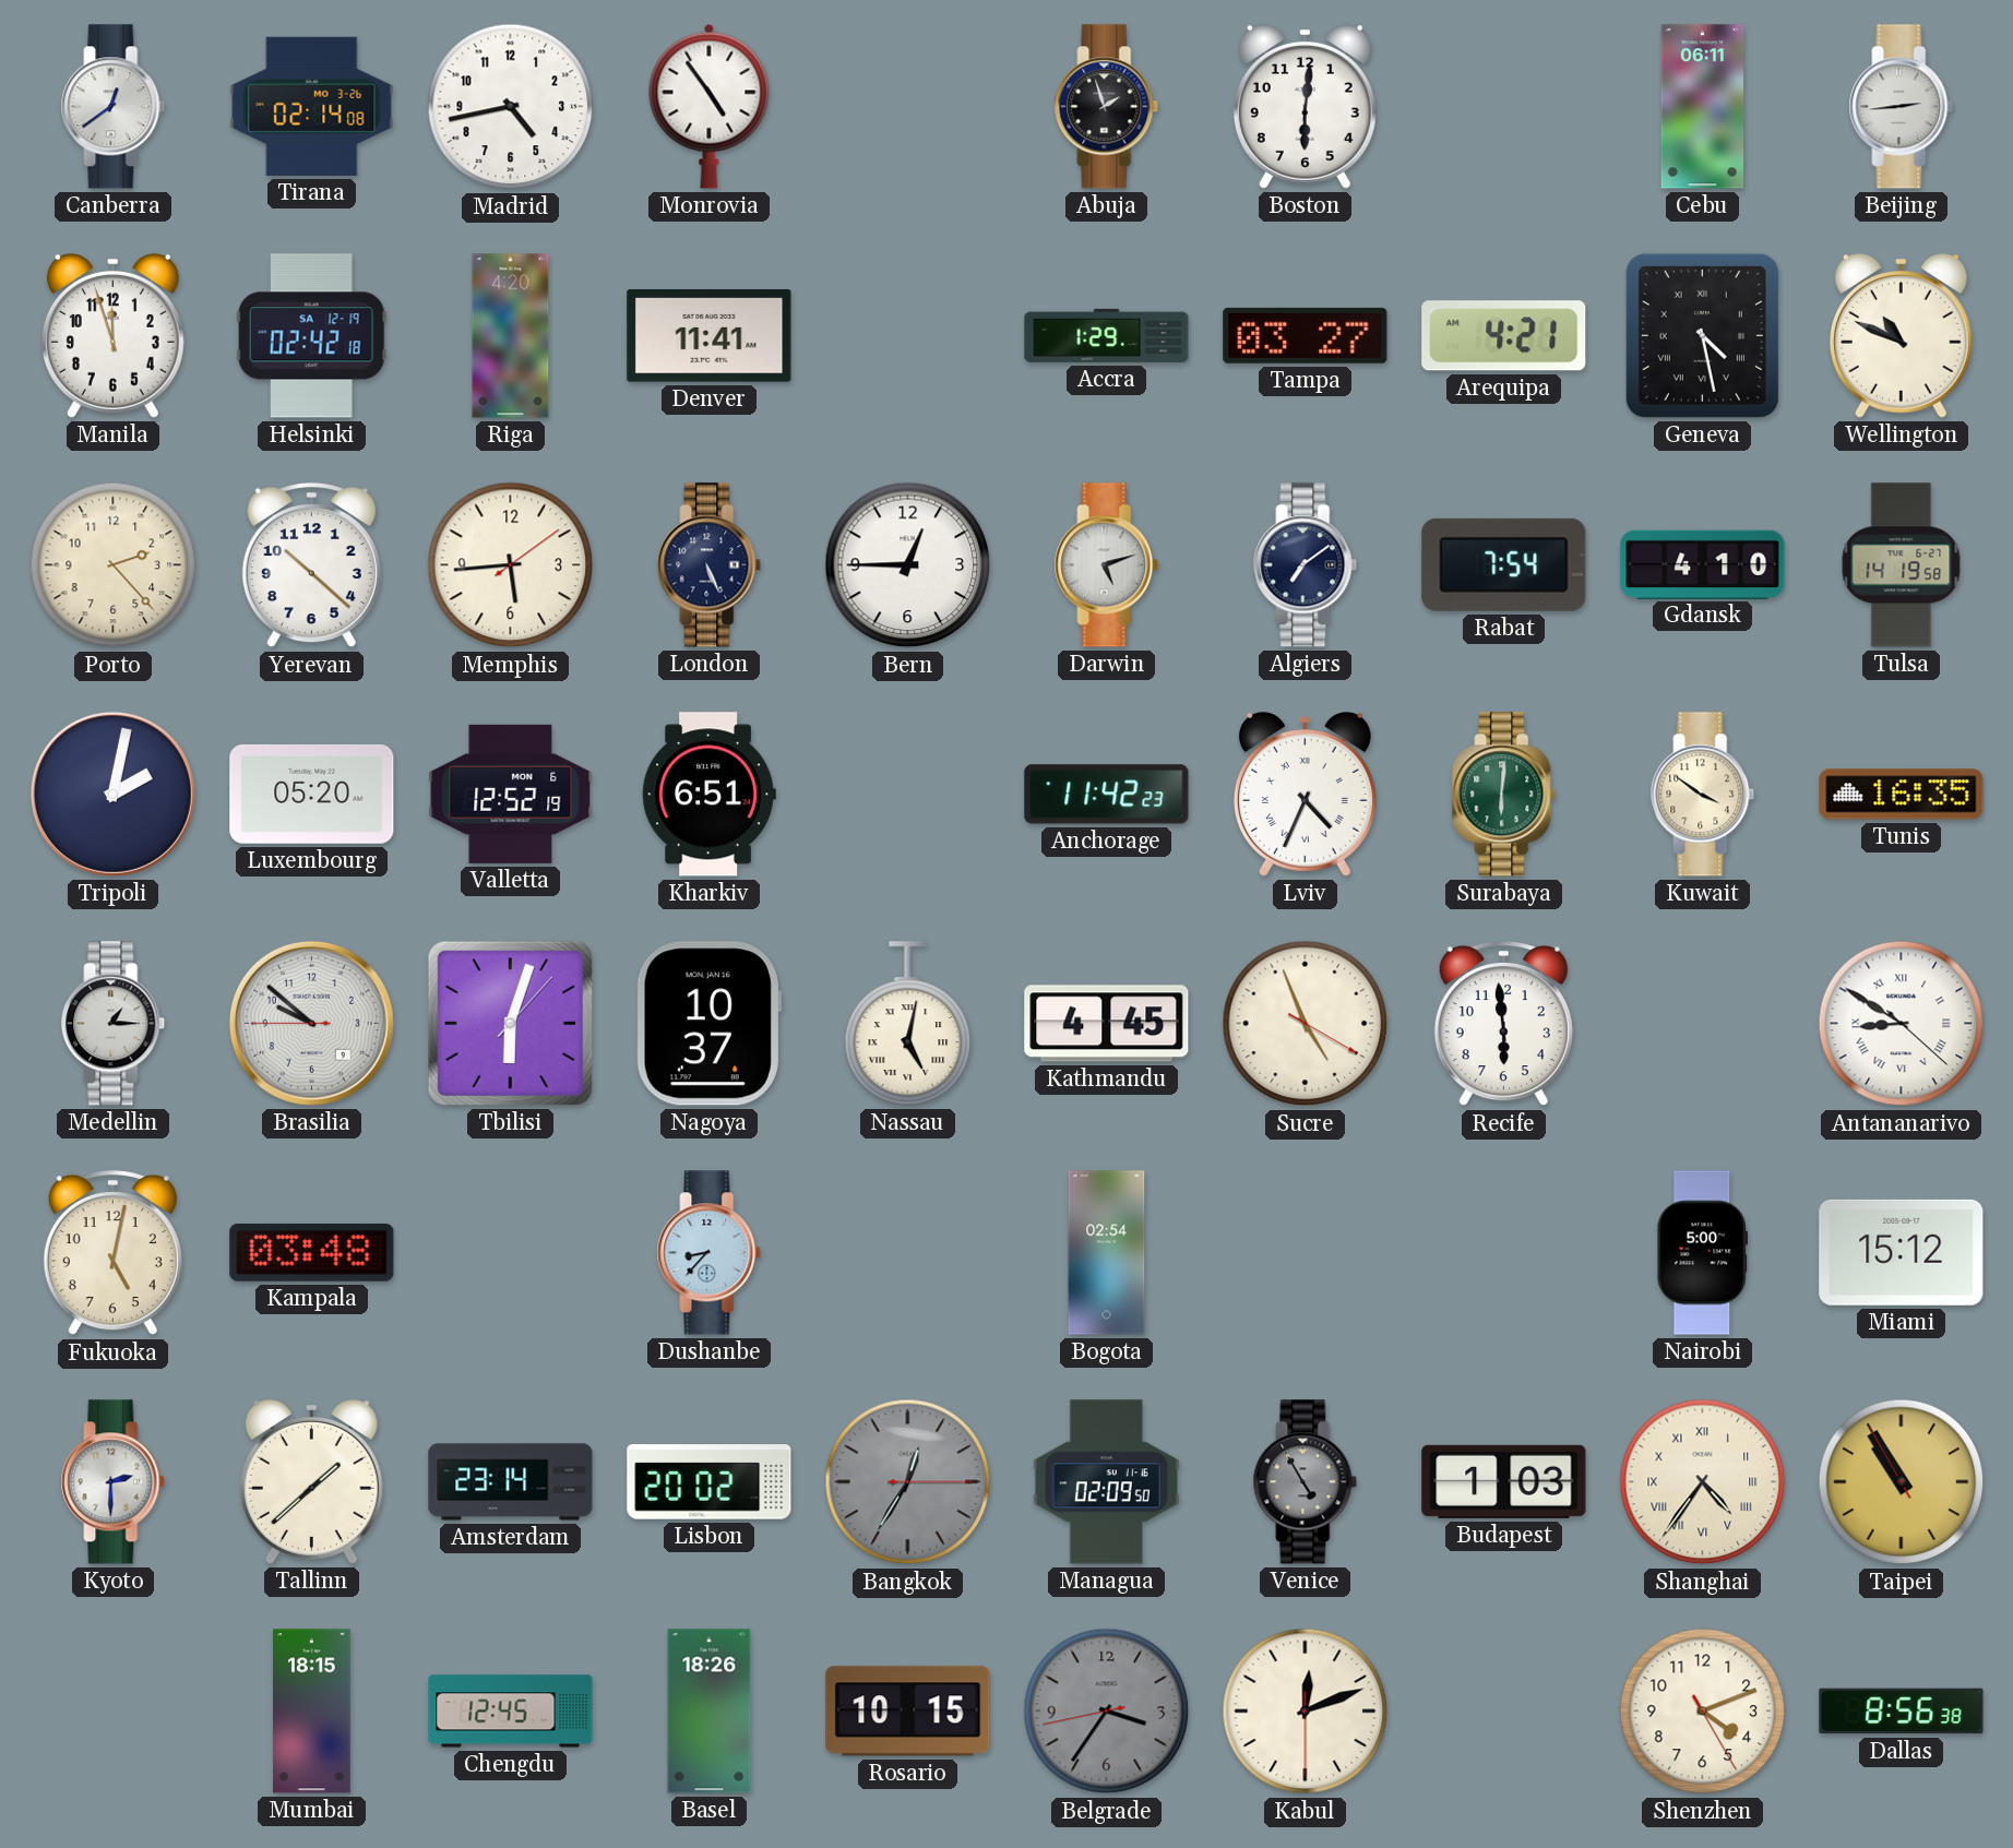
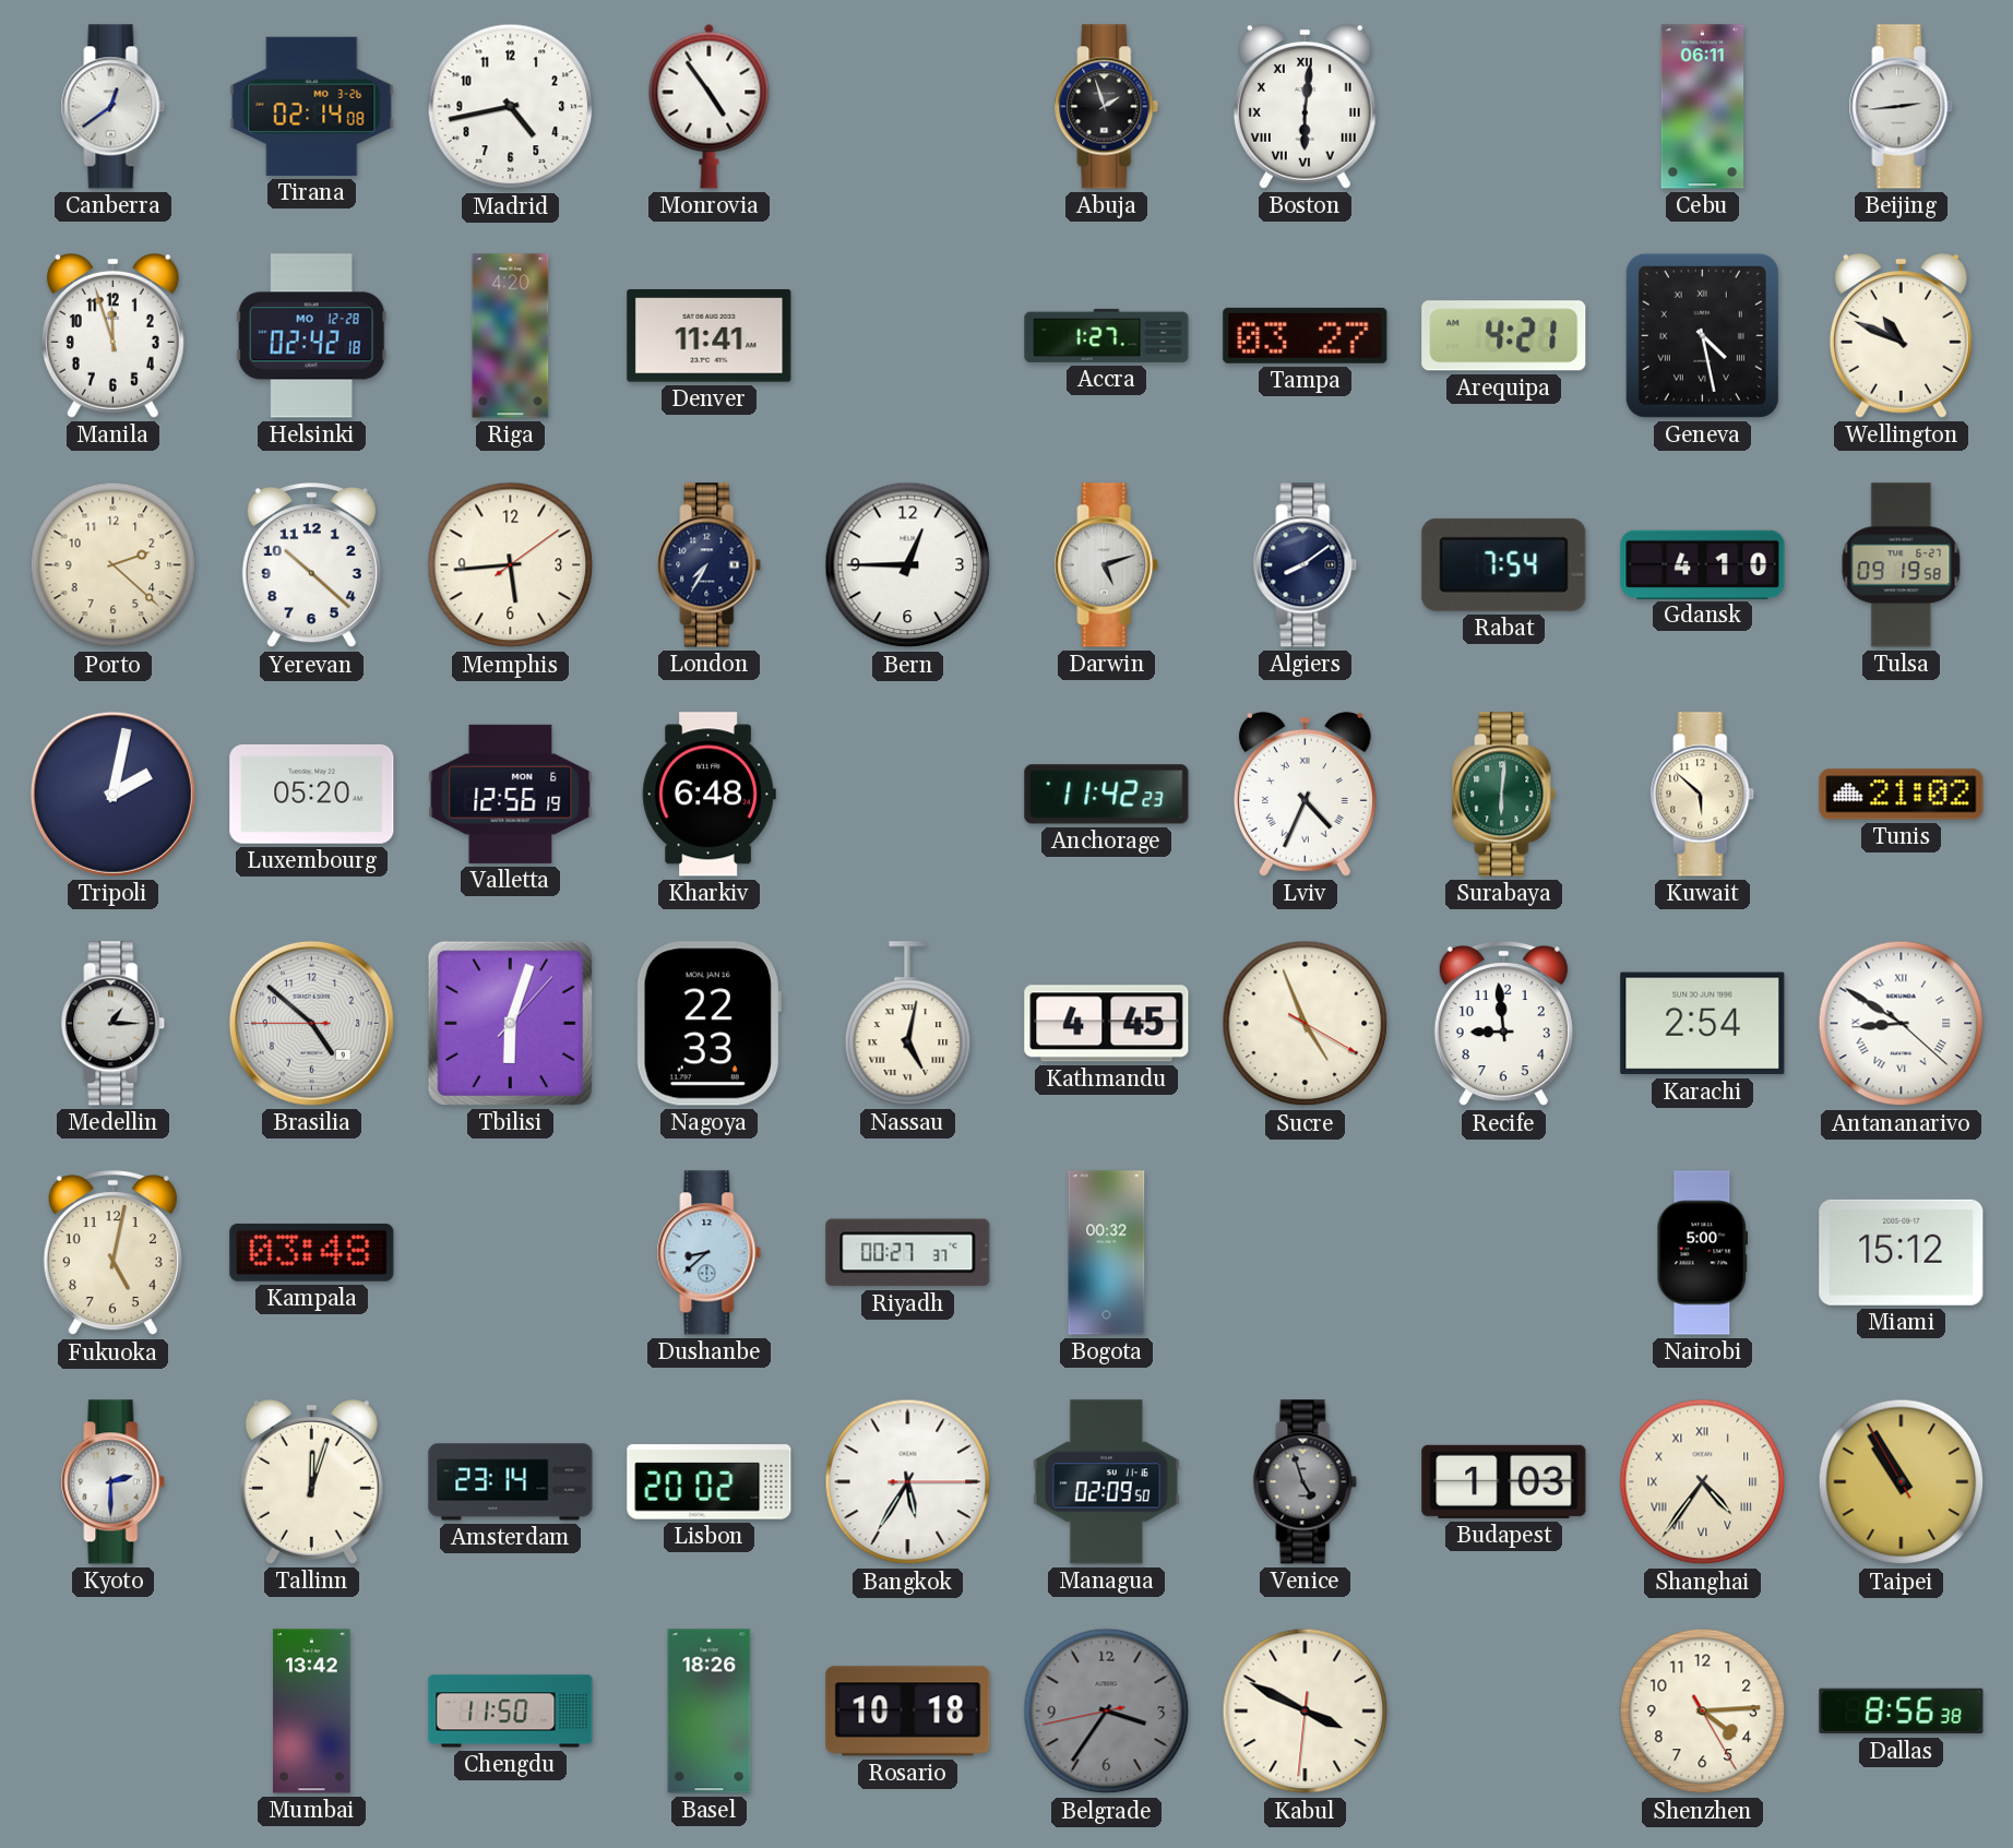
Boston numerals: Arabic -> Roman
Helsinki date: SA 12-19 -> MO 12-28
Accra: 1:29 -> 1:27
Porto: 2:23 -> 2:22
London: 5:26 -> 7:35
Algiers: 7:09 -> 8:09
Tulsa: 14:19 -> 09:19
Valletta: 12:52 -> 12:56
Kharkiv: 6:51 -> 6:48
Kuwait: 3:51 -> 5:52
Tunis: 16:35 -> 21:02
Brasilia: 9:51 -> 4:51
Nagoya: 10:37 -> 22:33
Recife: 5:59 -> 8:59
Karachi: none -> 2:54
Dushanbe: 8:37 -> 8:38
Riyadh: none -> 00:27
Bogota: 02:54 -> 00:32
Tallinn: 1:38 -> 12:03
Bangkok: 12:35 -> 5:35
Bangkok dial: grey -> white
Venice: 4:55 -> 4:57
Mumbai: 18:15 -> 13:42
Chengdu: 12:45 -> 11:50
Rosario: 10:15 -> 10:18
Kabul: 12:11 -> 3:49
Shenzhen: 4:11 -> 4:14
